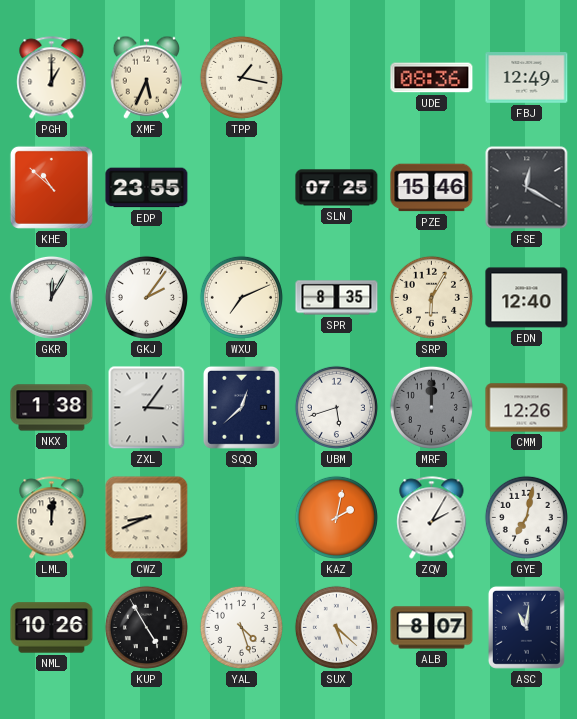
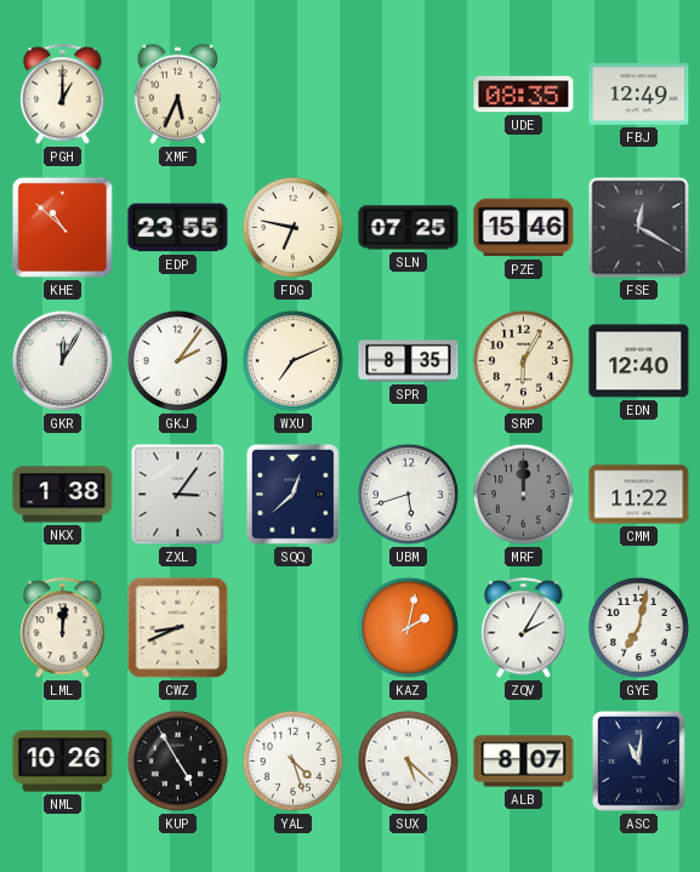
TPP: 1:17 -> none
UDE: 08:36 -> 08:35
FDG: none -> 6:47
CMM: 12:26 -> 11:22
